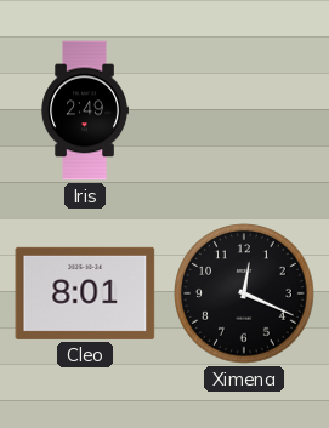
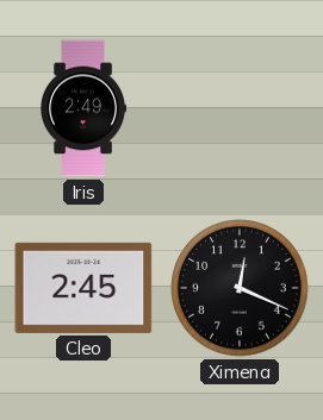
Cleo: 8:01 -> 2:45
